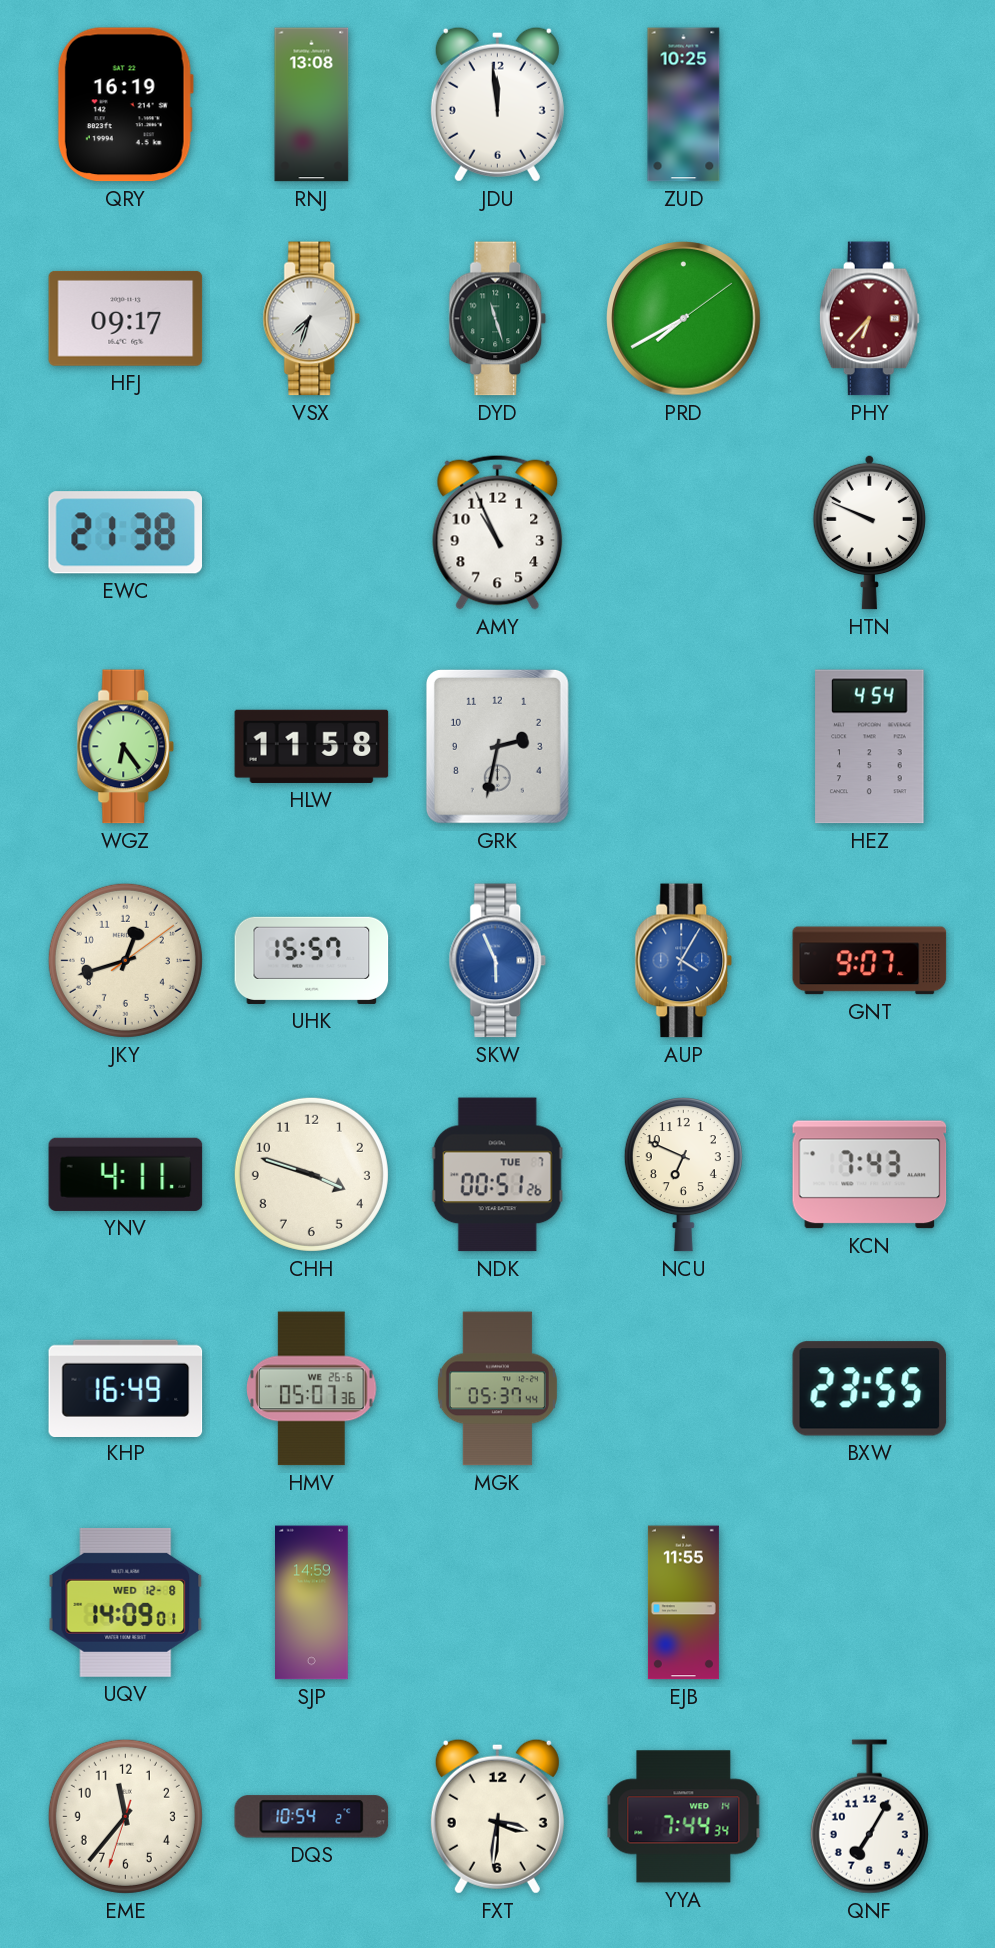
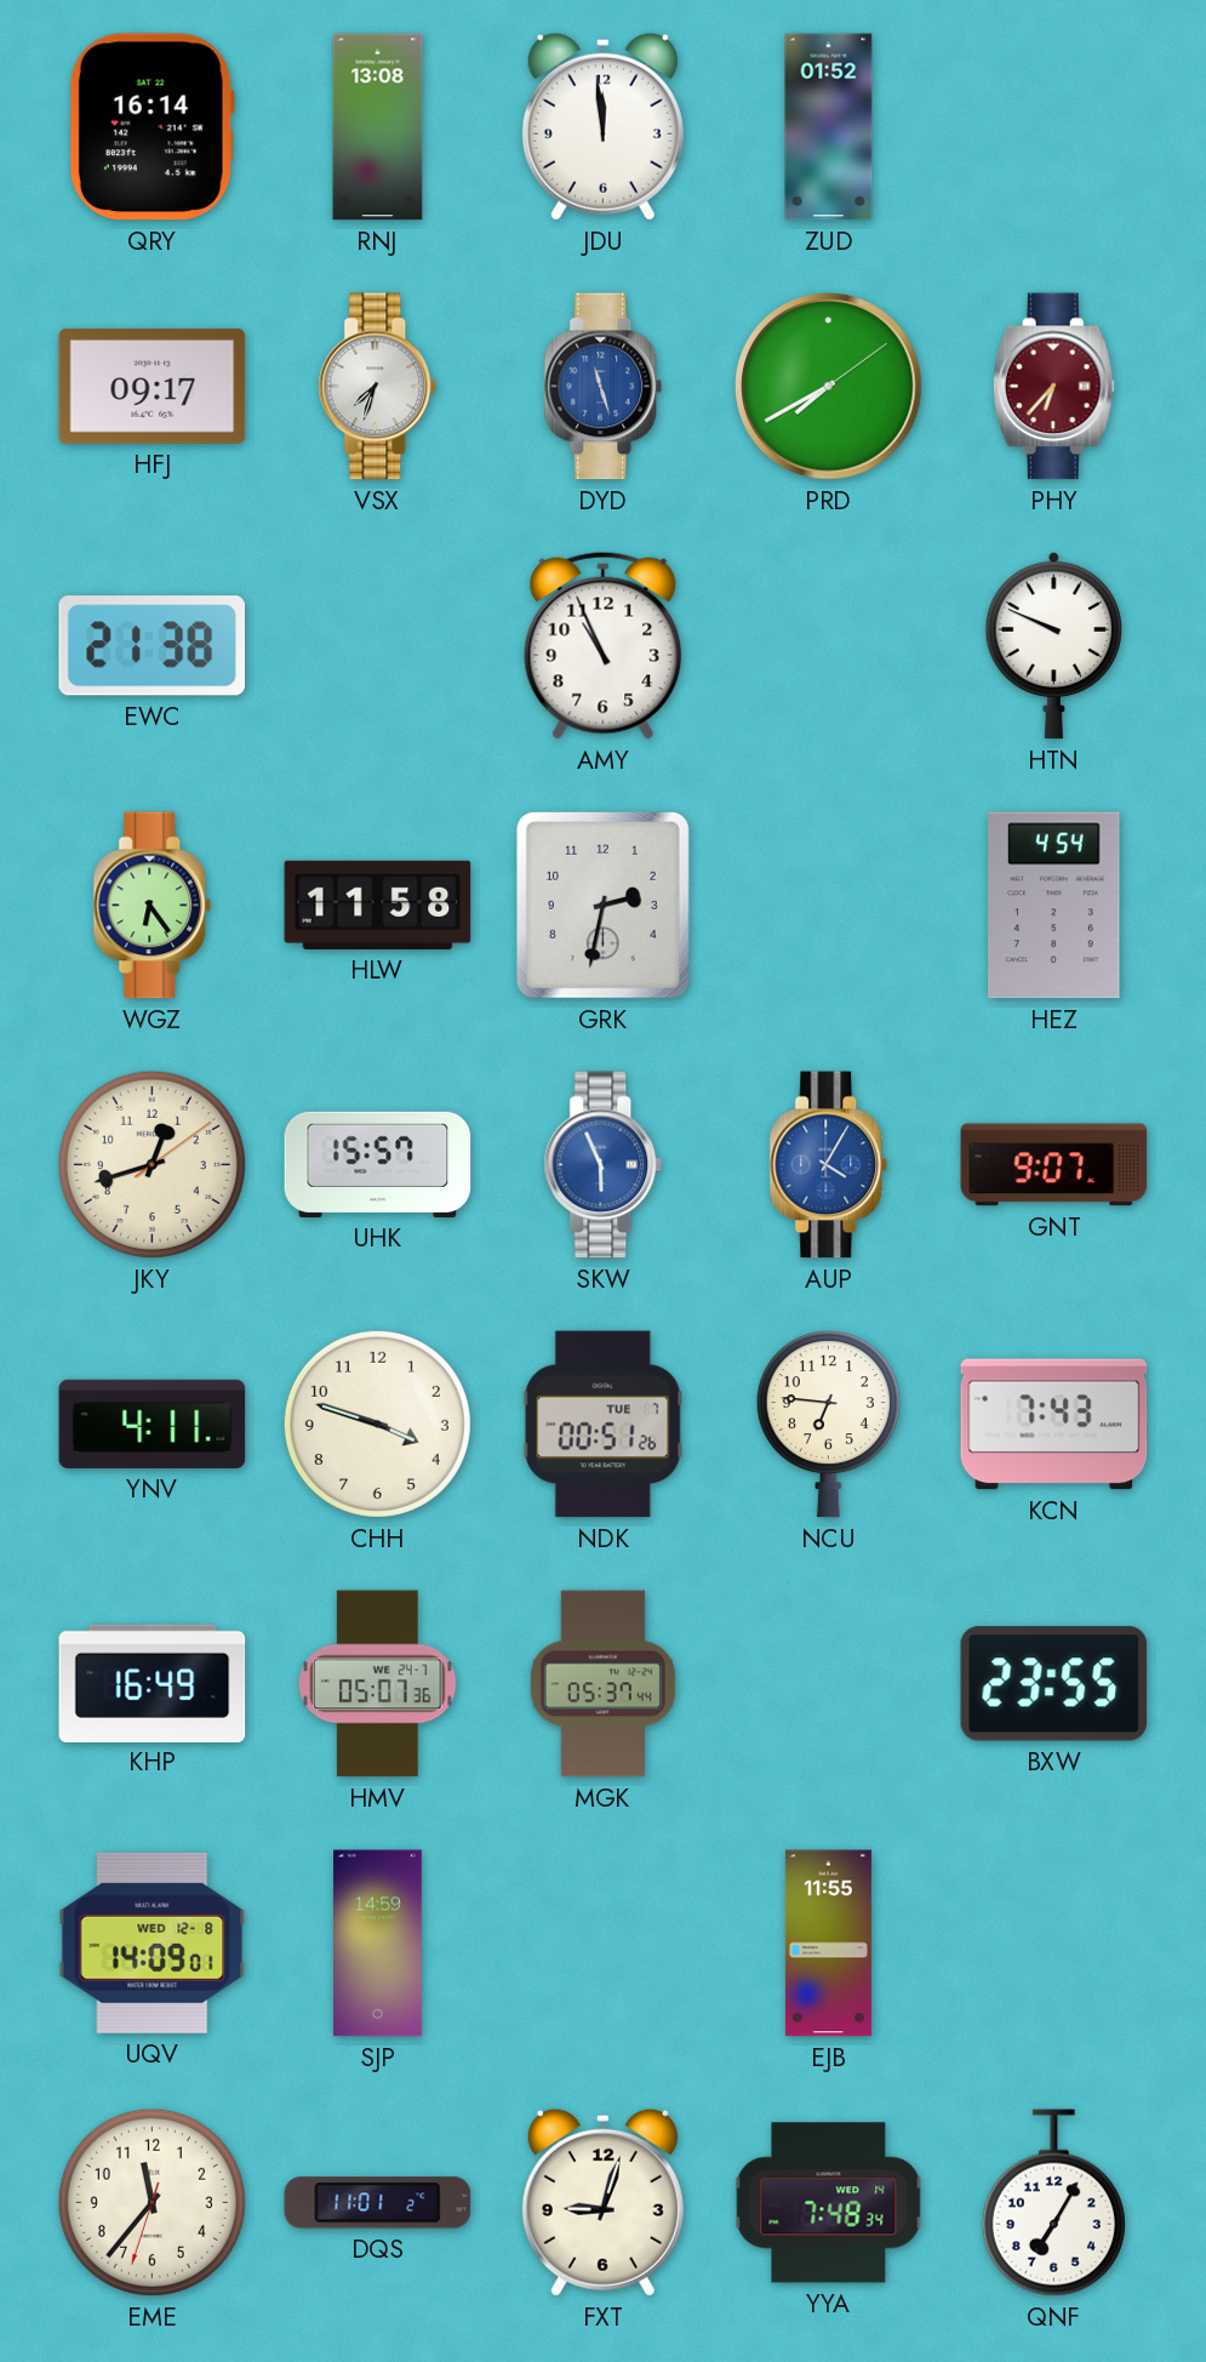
QRY: 16:19 -> 16:14
ZUD: 10:25 -> 01:52
DYD dial: green -> blue
NCU: 6:49 -> 6:46
HMV date: WE 26-6 -> WE 24-7
DQS: 10:54 -> 11:01
FXT: 3:31 -> 9:03
YYA: 7:44 -> 7:48
